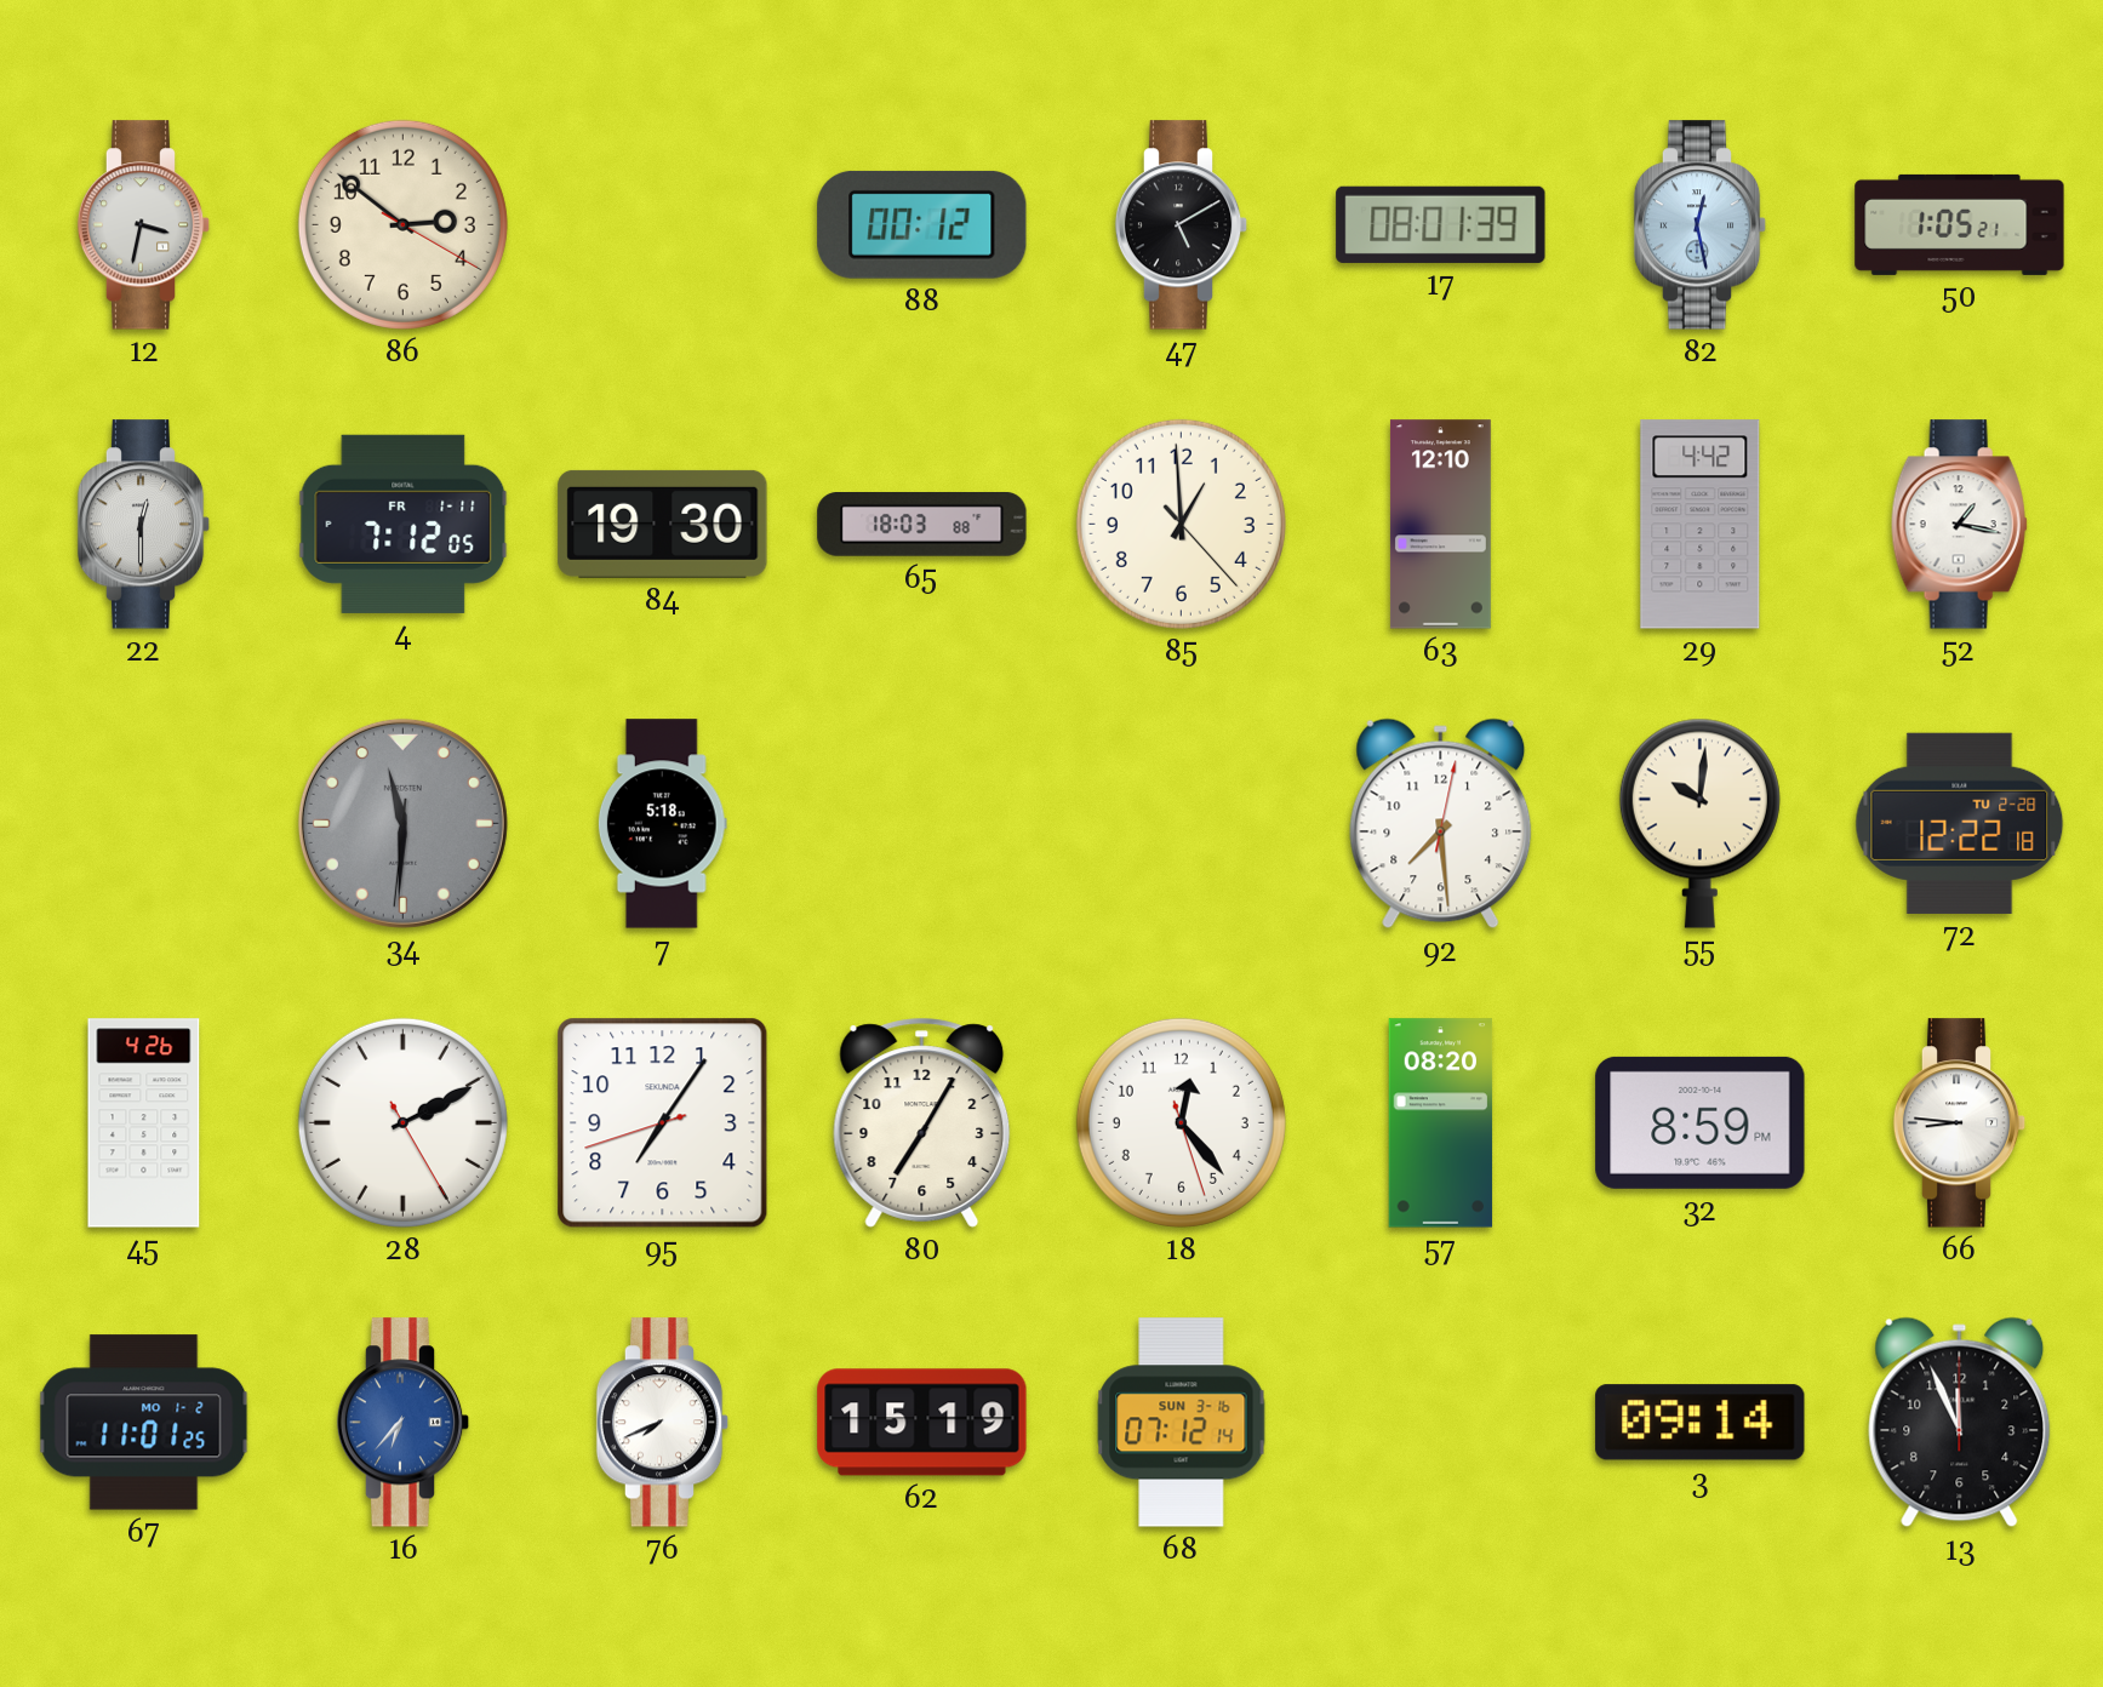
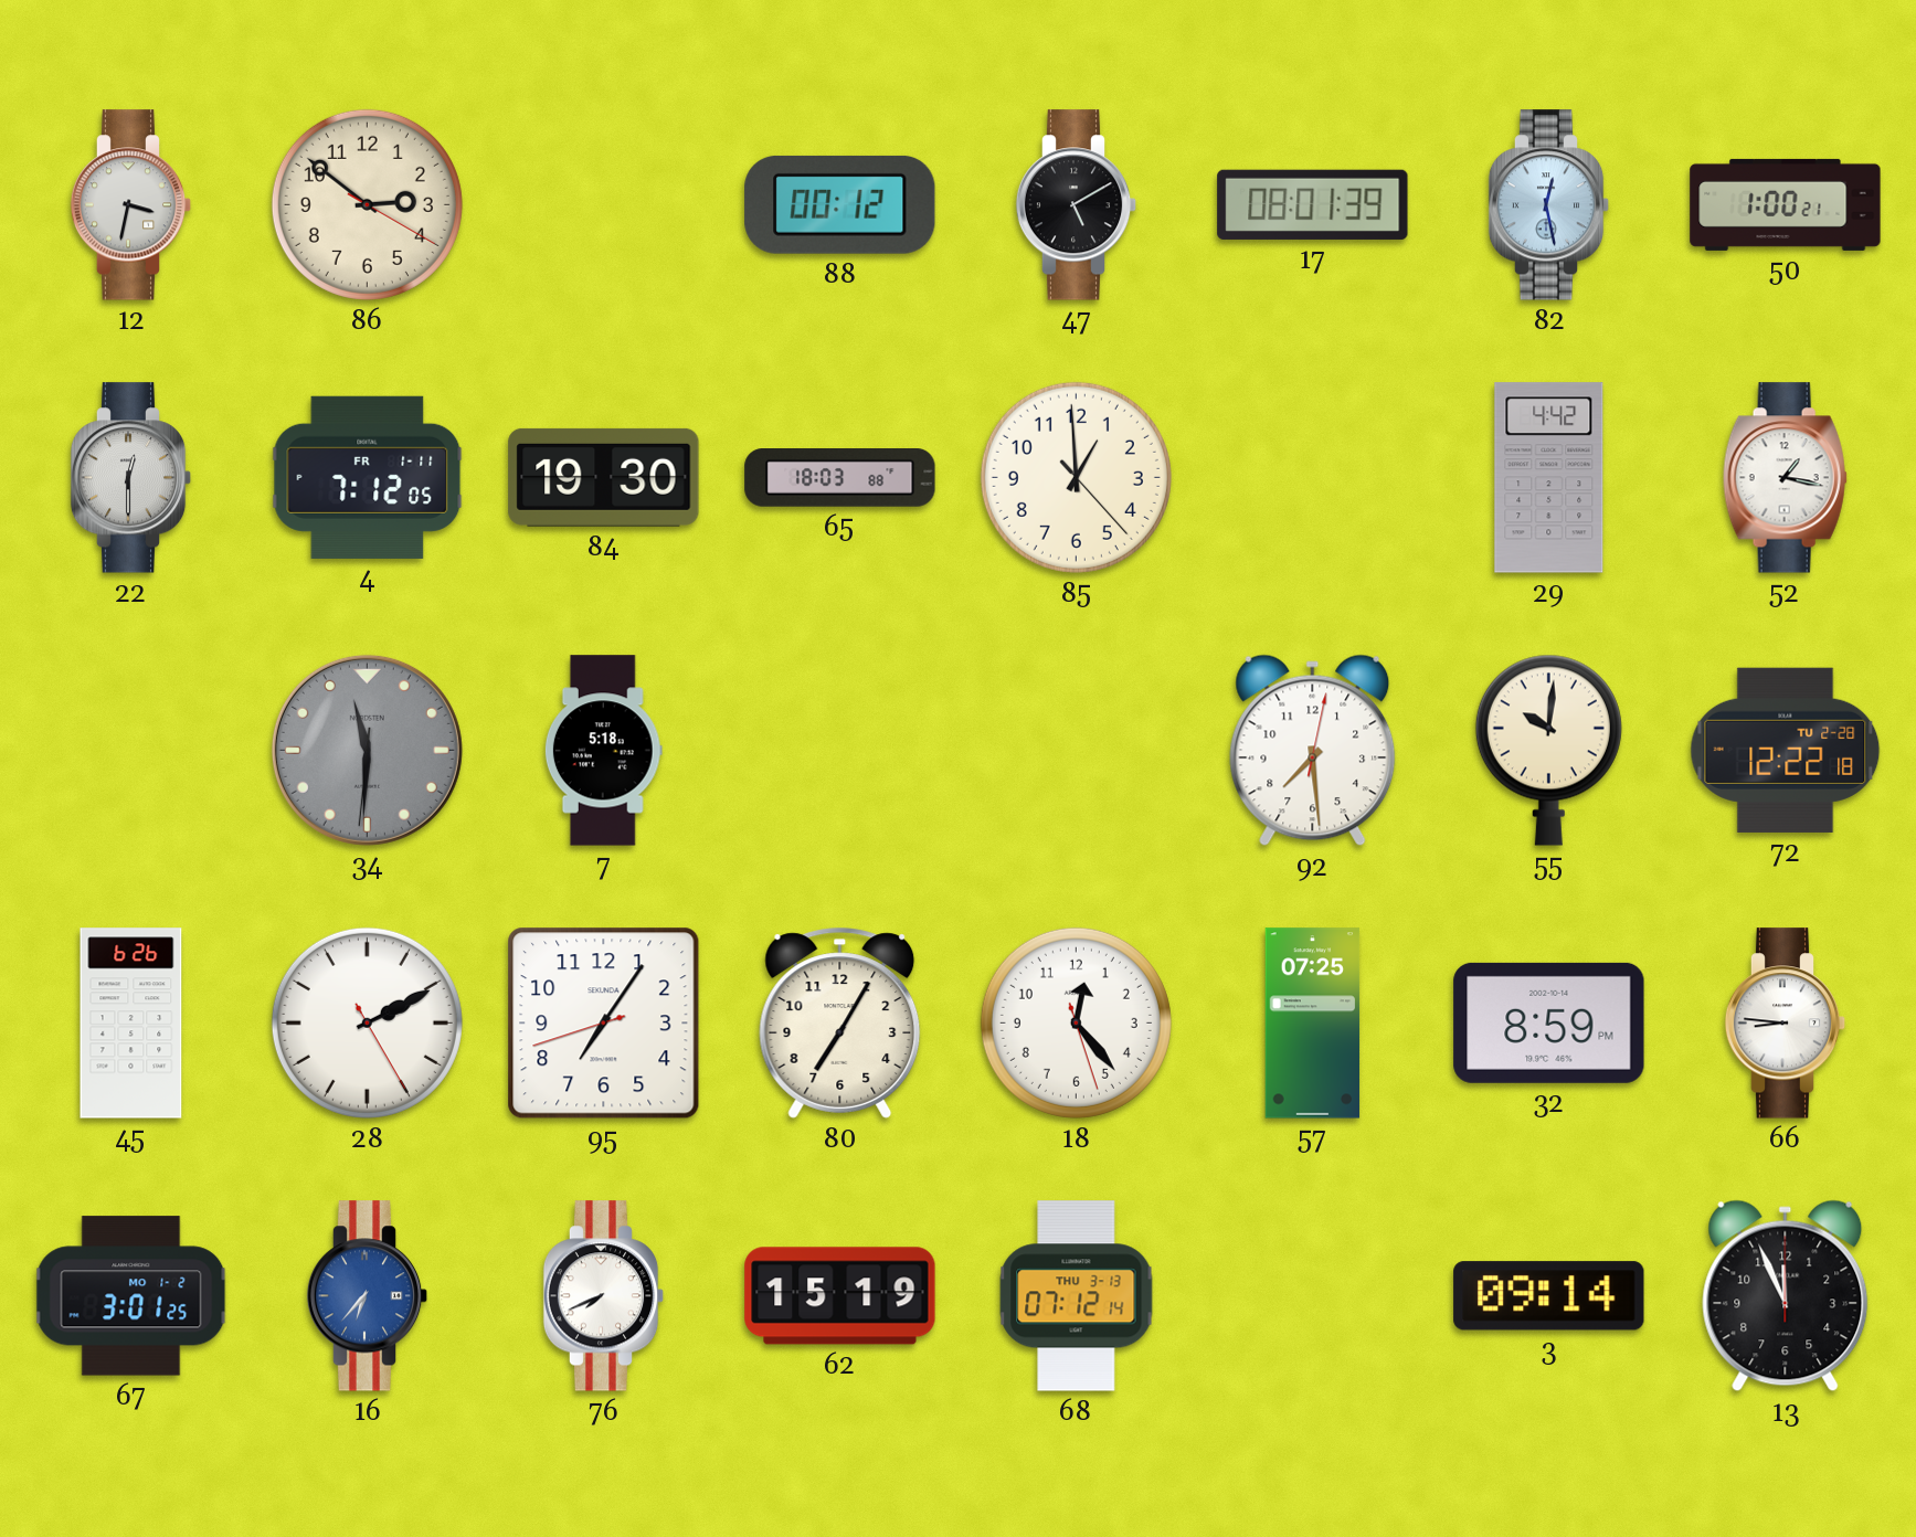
50: 1:05 -> 1:00
63: 12:10 -> none
45: 4:26 -> 6:26
57: 08:20 -> 07:25
67: 11:01 -> 3:01
68 date: SUN 3-16 -> THU 3-13
